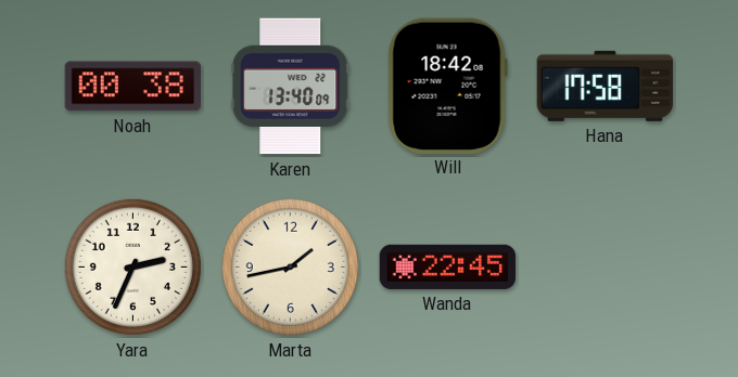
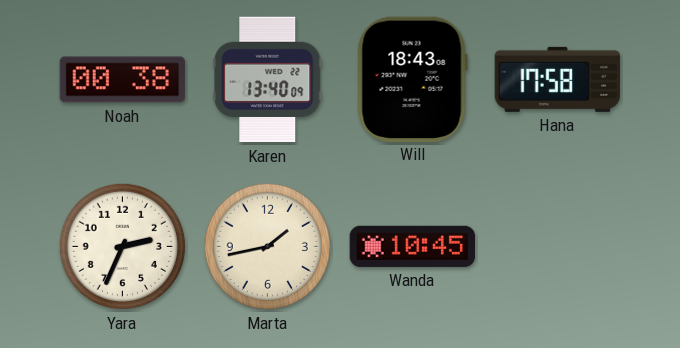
Will: 18:42 -> 18:43
Wanda: 22:45 -> 10:45
